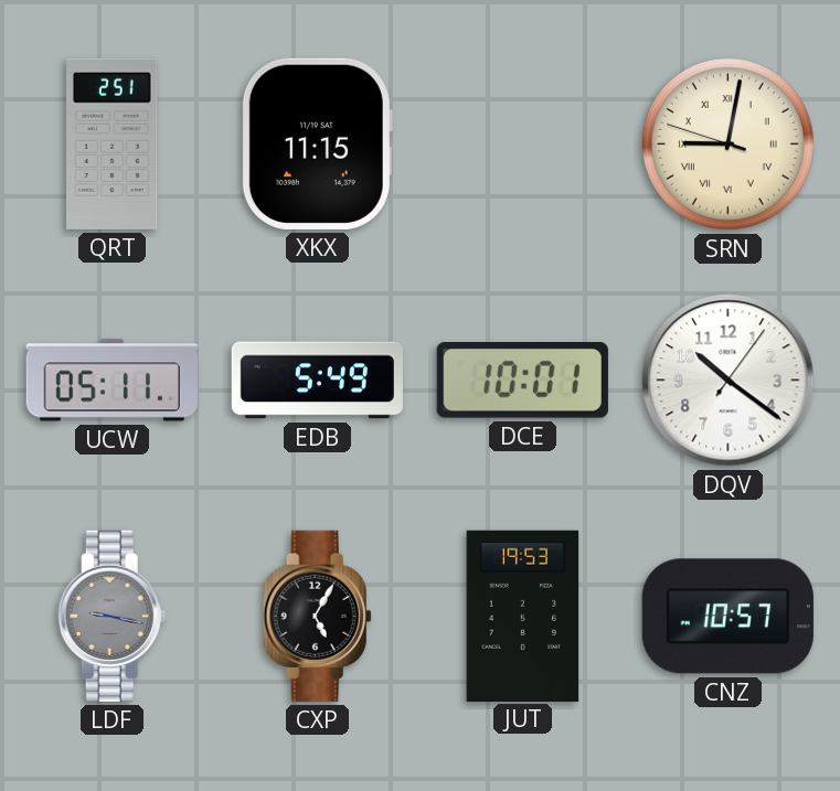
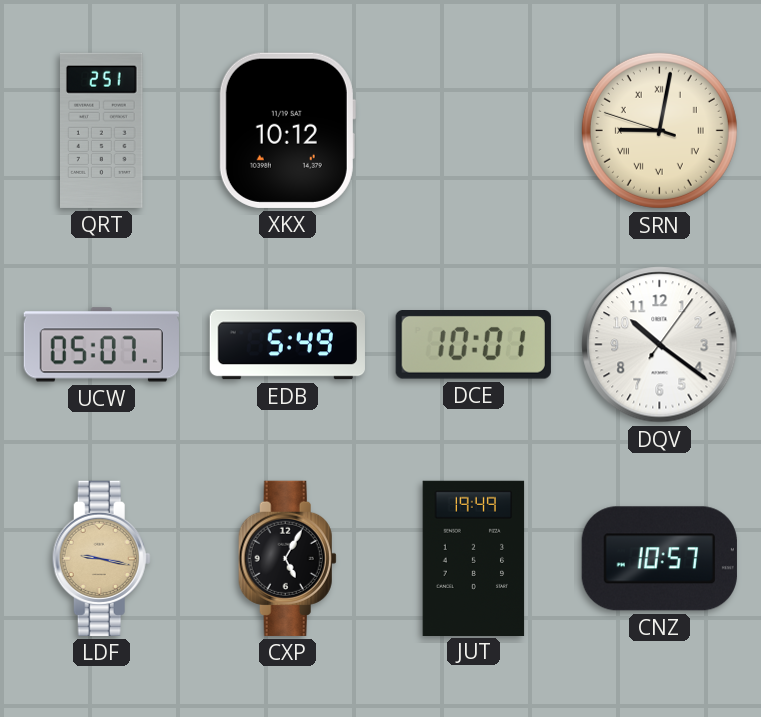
XKX: 11:15 -> 10:12
UCW: 05:11 -> 05:07
LDF dial: grey -> champagne
JUT: 19:53 -> 19:49
